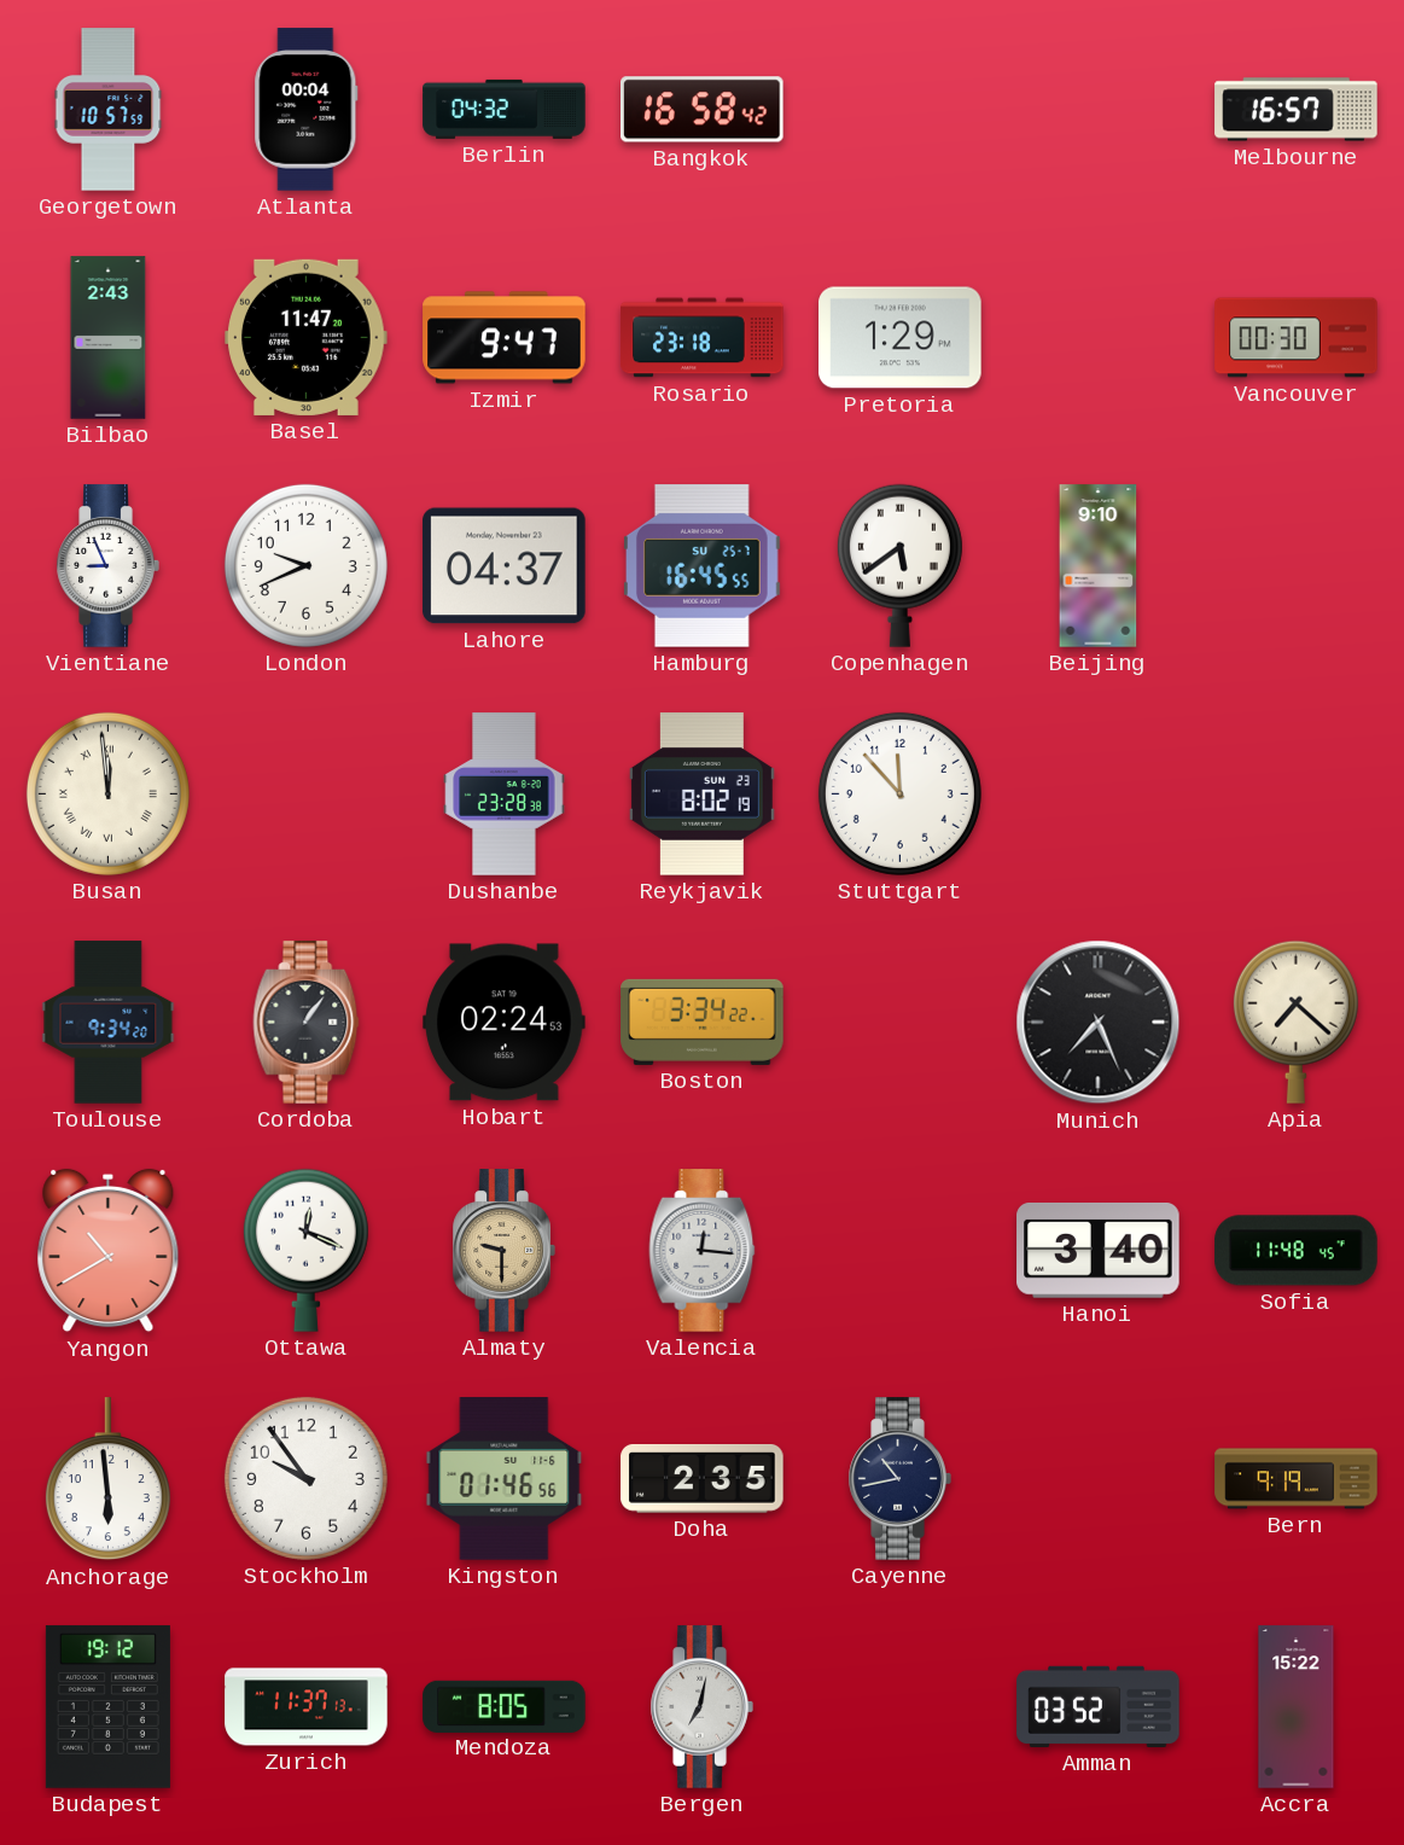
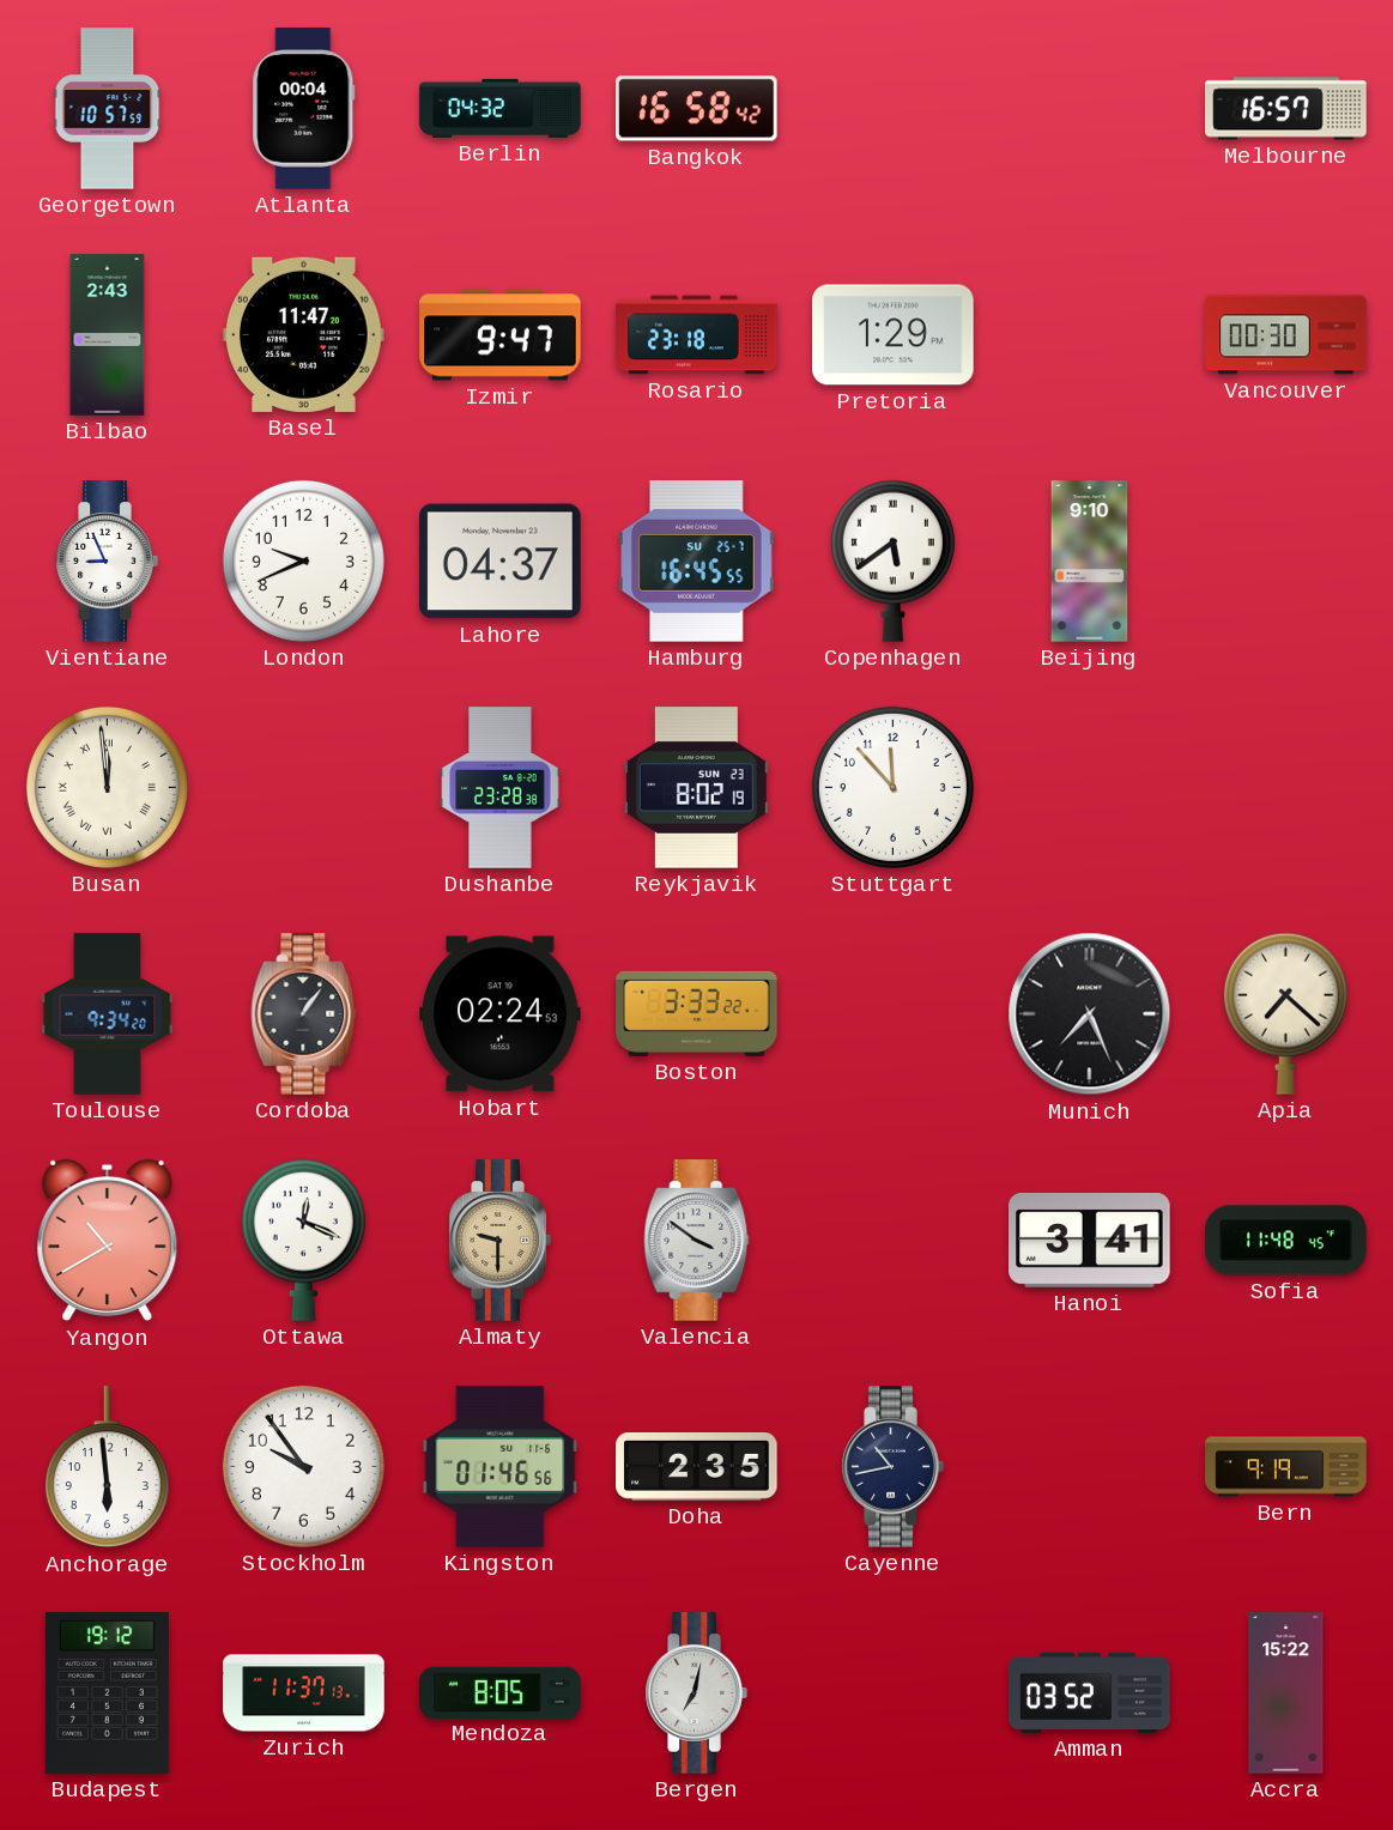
Boston: 3:34 -> 3:33
Valencia: 12:16 -> 3:51
Hanoi: 3:40 -> 3:41
